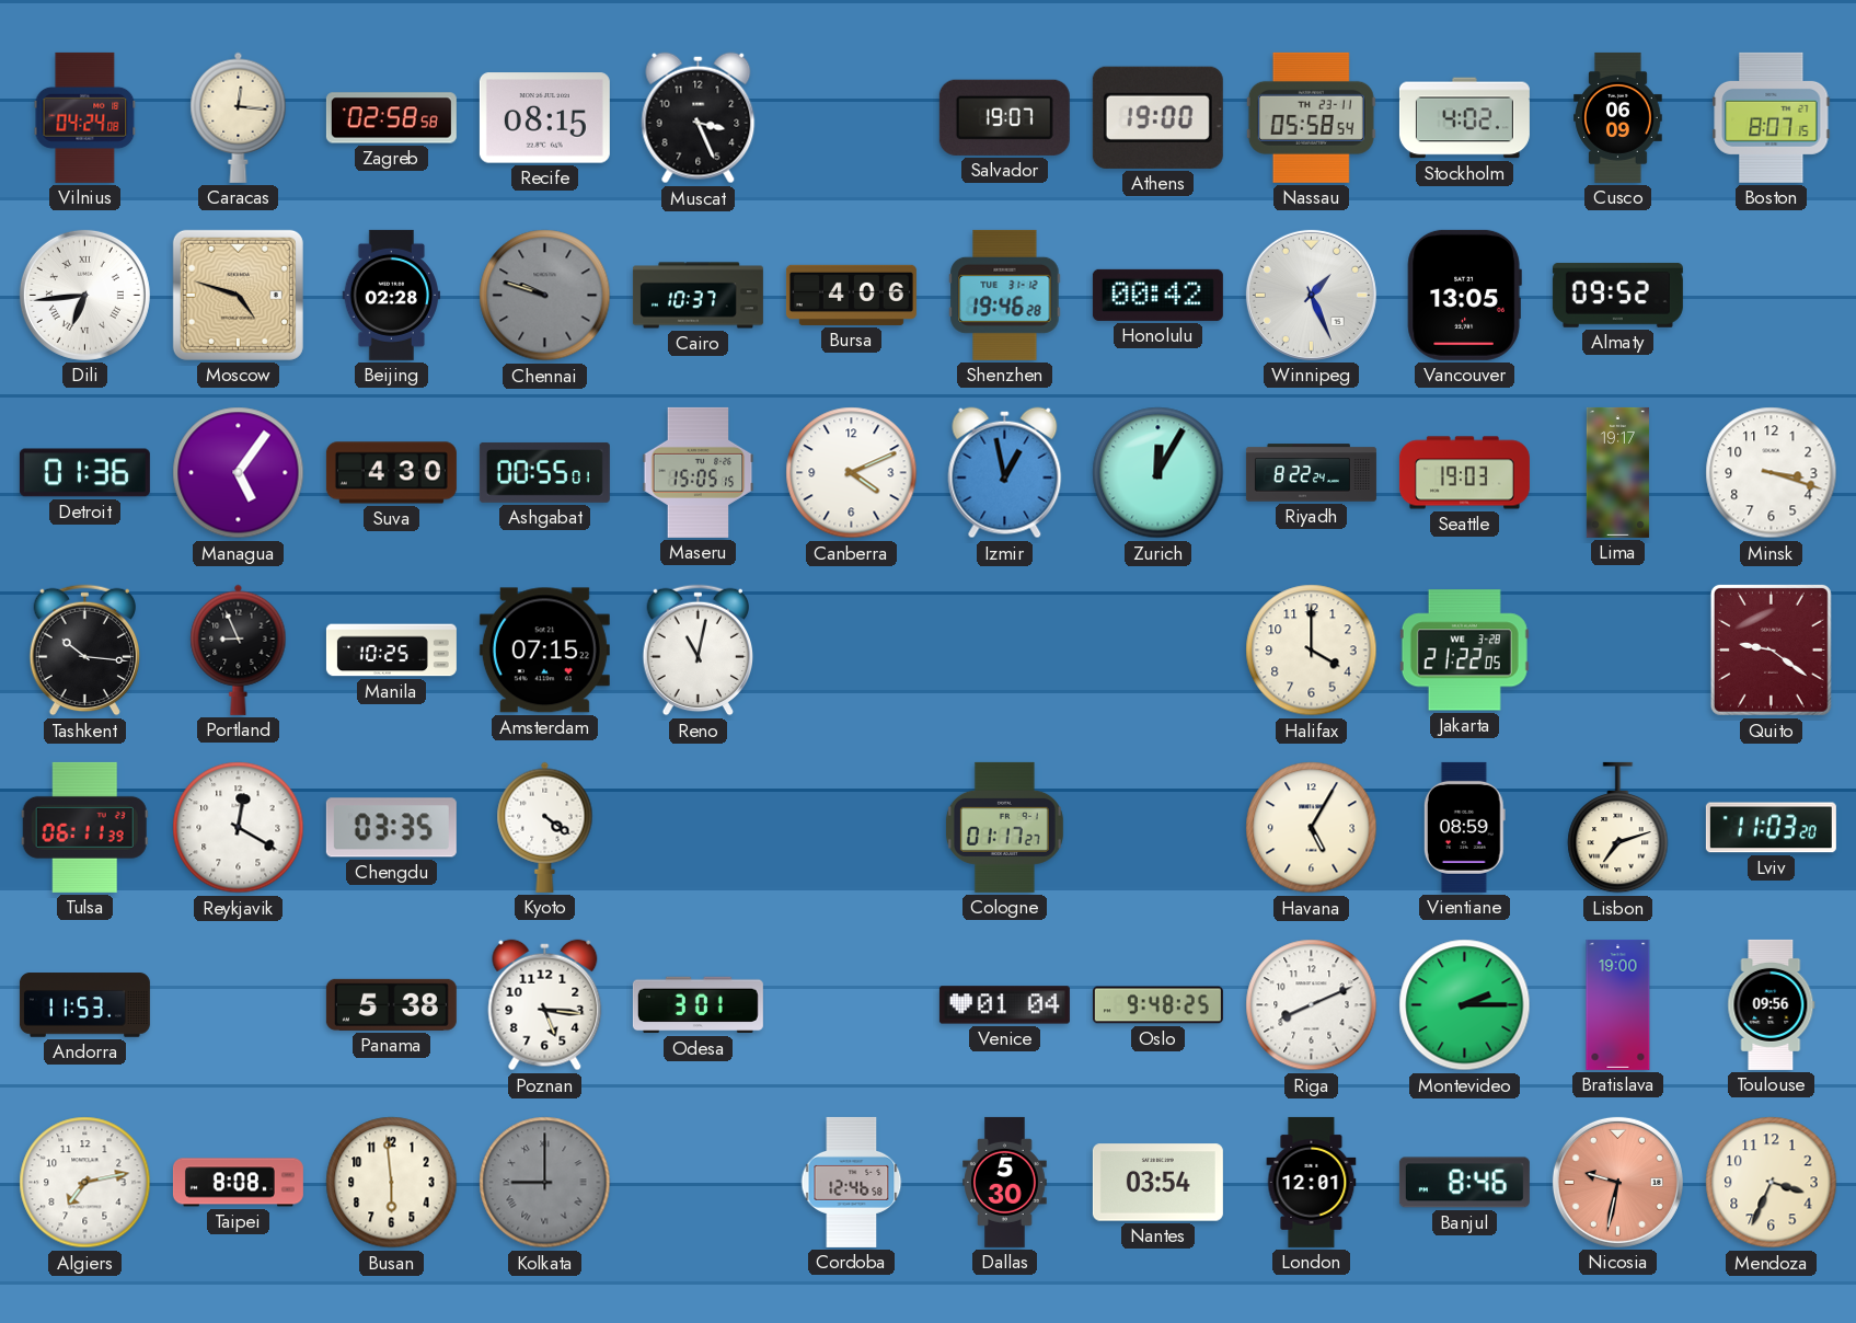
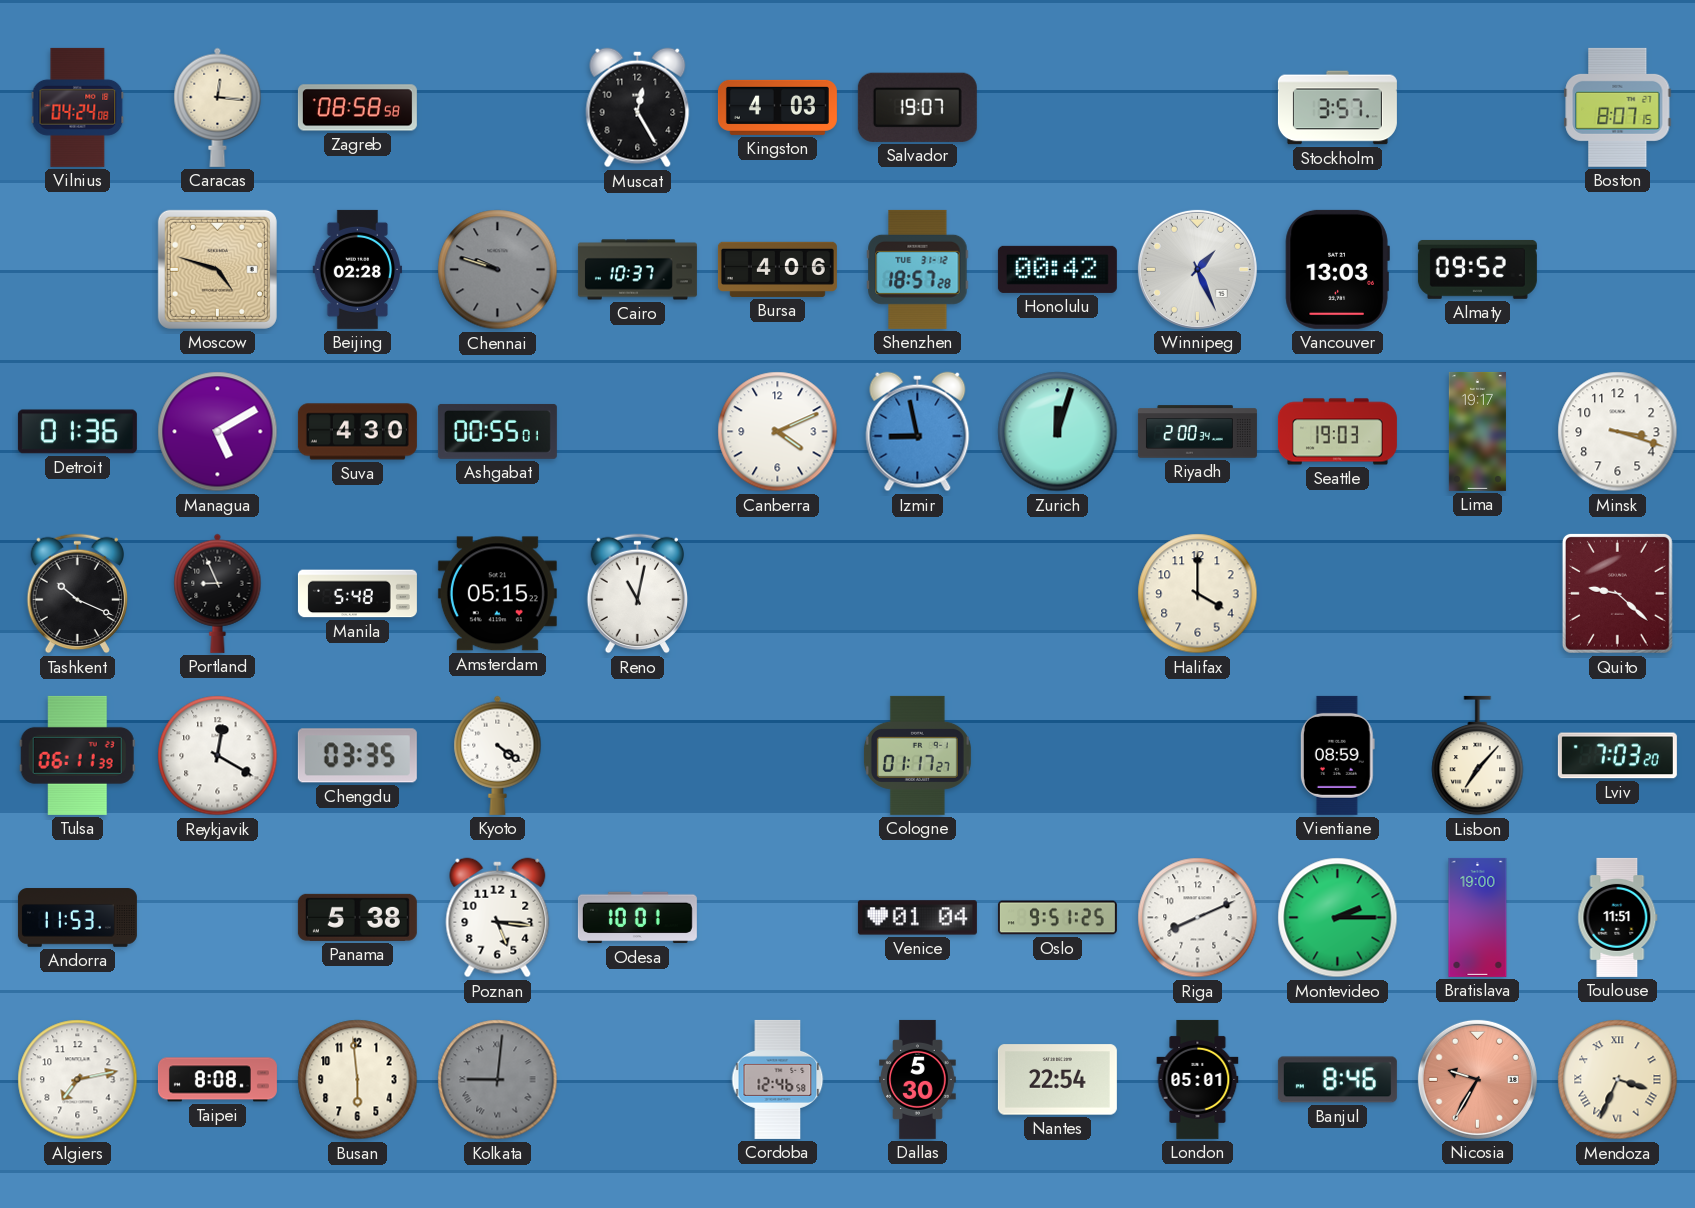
Zagreb: 02:58 -> 08:58
Recife: 08:15 -> none
Muscat: 3:26 -> 12:25
Kingston: none -> 4:03
Athens: 19:00 -> none
Nassau: 05:58 -> none
Stockholm: 4:02 -> 3:57
Cusco: 06:09 -> none
Dili: 6:44 -> none
Shenzhen: 19:46 -> 18:57
Vancouver: 13:05 -> 13:03
Managua: 5:06 -> 5:10
Maseru: 15:05 -> none
Izmir: 12:58 -> 8:58
Zurich: 12:05 -> 12:03
Riyadh: 8:22 -> 2:00
Tashkent: 10:16 -> 10:19
Manila: 10:25 -> 5:48
Amsterdam: 07:15 -> 05:15
Jakarta: 21:22 -> none
Quito: 9:21 -> 9:22
Havana: 5:05 -> none
Lisbon: 7:12 -> 7:07
Lviv: 11:03 -> 7:03
Odesa: 3:01 -> 10:01
Oslo: 9:48 -> 9:51
Toulouse: 09:56 -> 11:51
Kolkata: 9:00 -> 9:01
Nantes: 03:54 -> 22:54
London: 12:01 -> 05:01
Nicosia: 9:32 -> 9:35
Mendoza numerals: Arabic -> Roman
